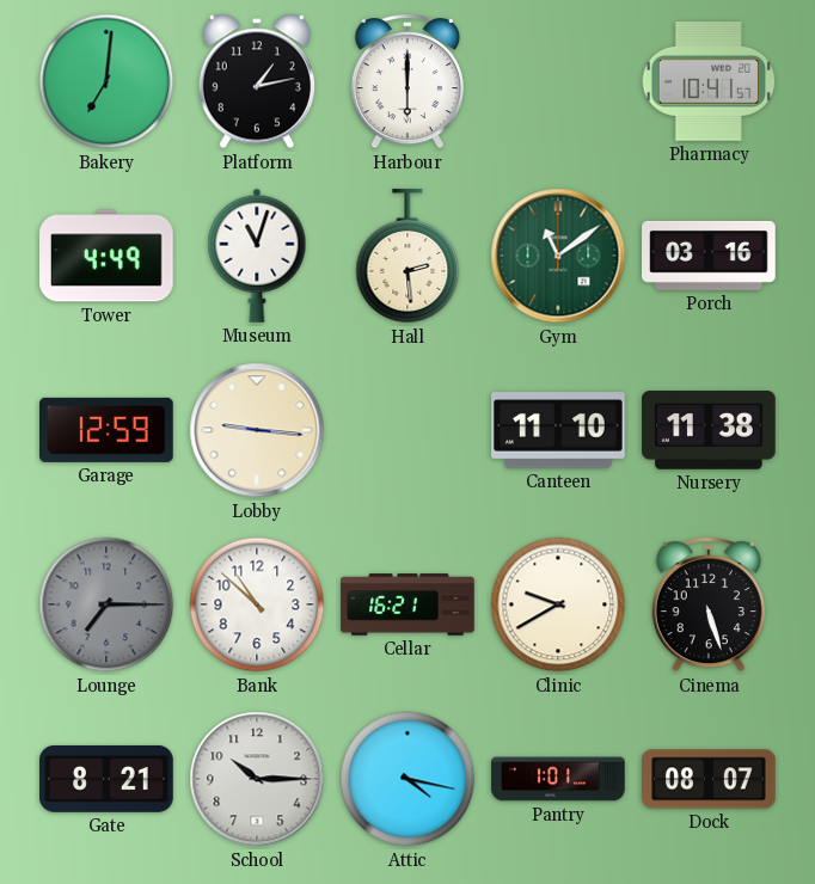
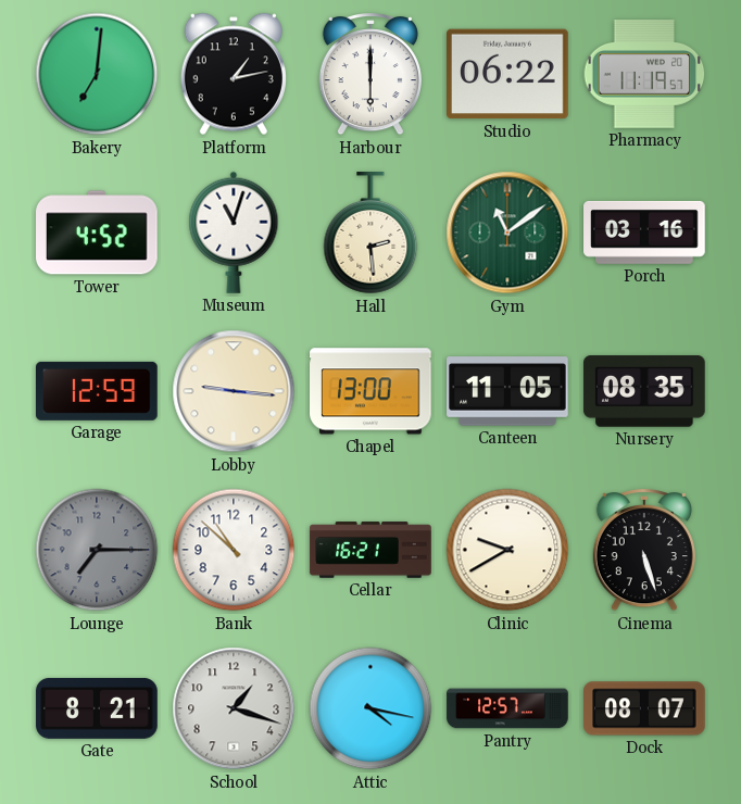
Studio: none -> 06:22
Pharmacy: 10:41 -> 11:19
Tower: 4:49 -> 4:52
Chapel: none -> 13:00
Canteen: 11:10 -> 11:05
Nursery: 11:38 -> 08:35
School: 10:15 -> 1:18
Pantry: 1:01 -> 12:57
